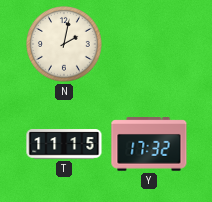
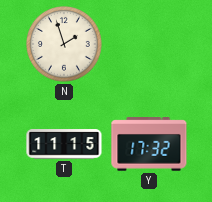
N: 2:02 -> 1:57
